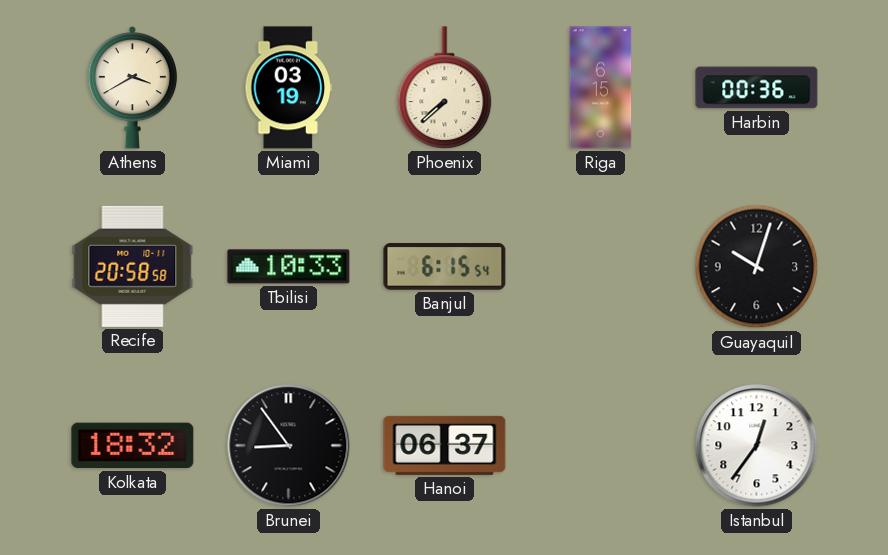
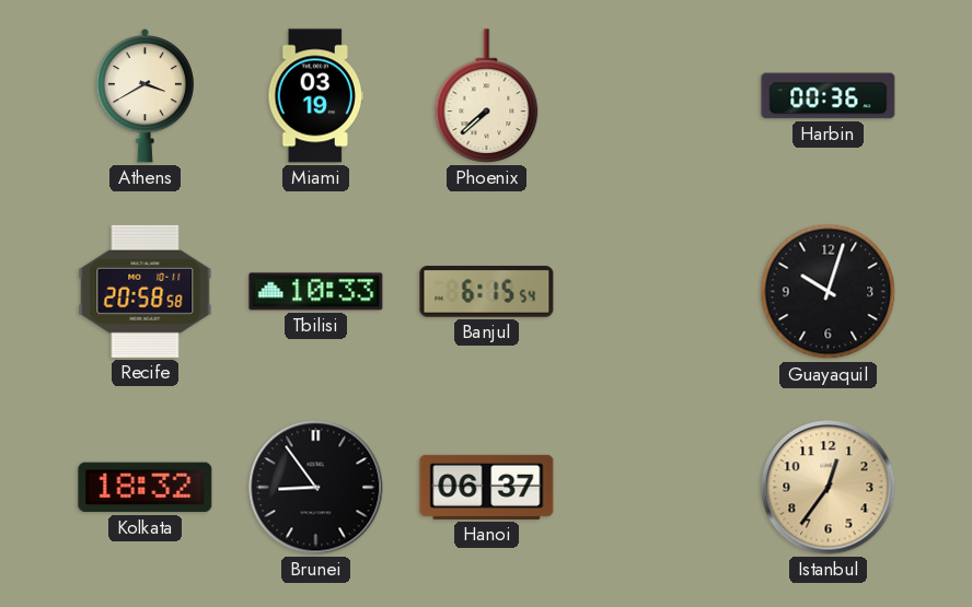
Riga: 6:15 -> none
Istanbul dial: white -> champagne
